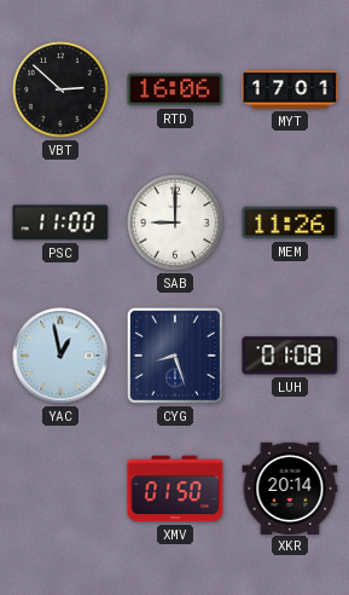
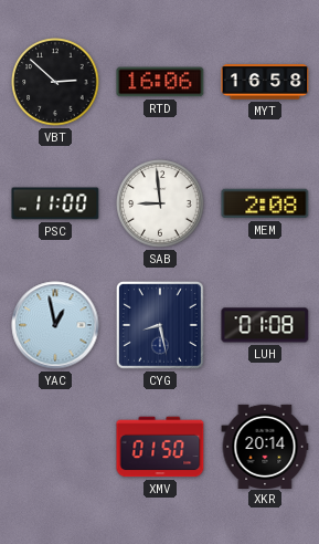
MYT: 17:01 -> 16:58
SAB: 9:00 -> 8:59
MEM: 11:26 -> 2:08
CYG: 8:27 -> 8:28
